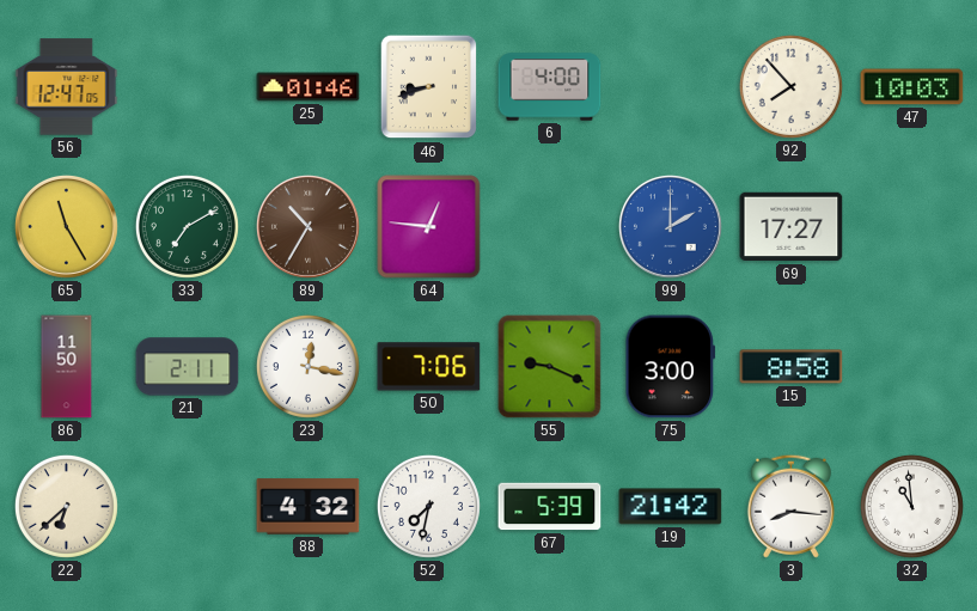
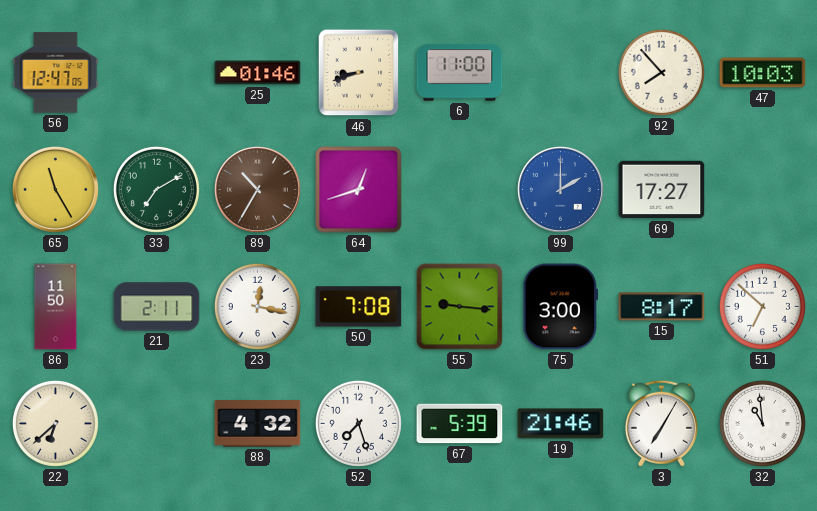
6: 4:00 -> 11:00
64: 12:46 -> 12:42
50: 7:06 -> 7:08
55: 9:19 -> 9:16
15: 8:58 -> 8:17
51: none -> 6:52
52: 7:32 -> 7:27
19: 21:42 -> 21:46
3: 8:16 -> 7:05
